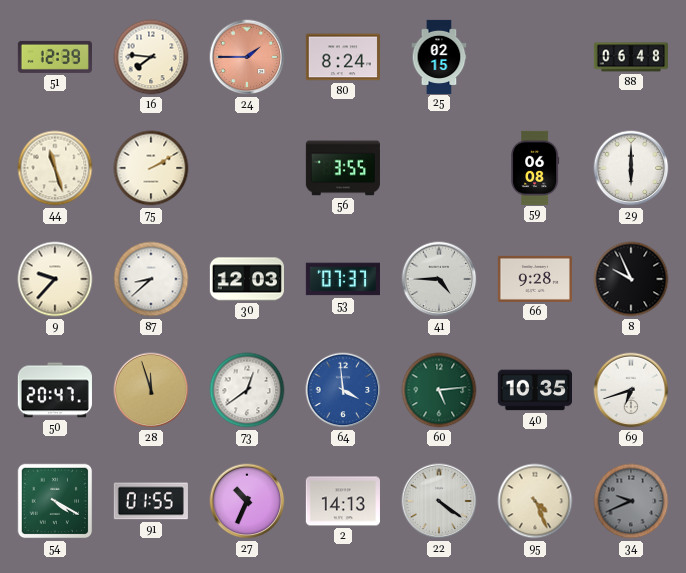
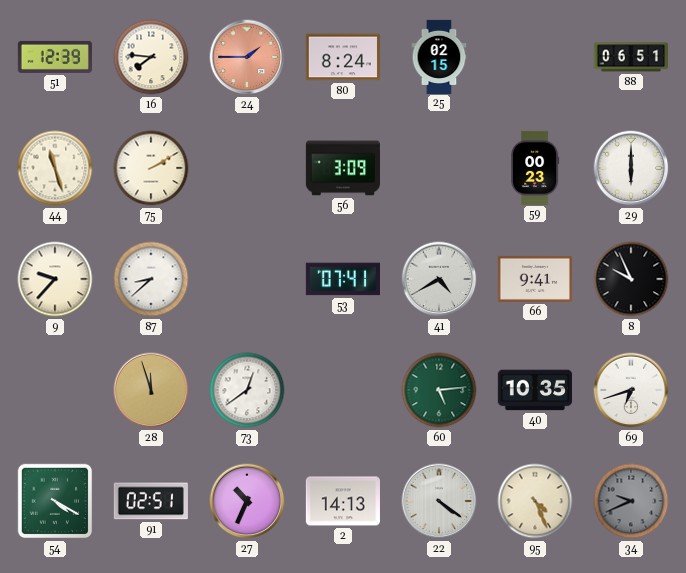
88: 06:48 -> 06:51
56: 3:55 -> 3:09
59: 06:08 -> 00:23
30: 12:03 -> none
53: 07:37 -> 07:41
41: 4:45 -> 4:40
66: 9:28 -> 9:41
50: 20:47 -> none
64: 3:59 -> none
91: 01:55 -> 02:51
